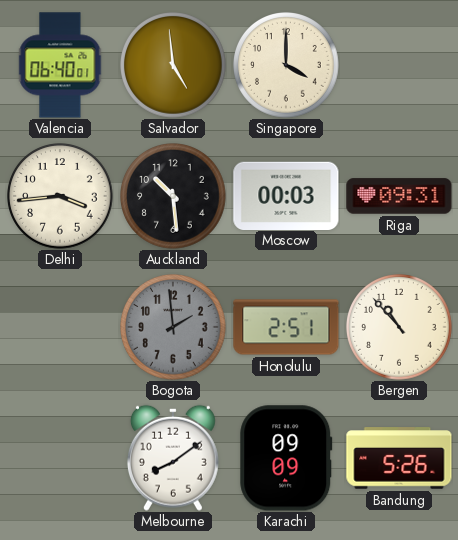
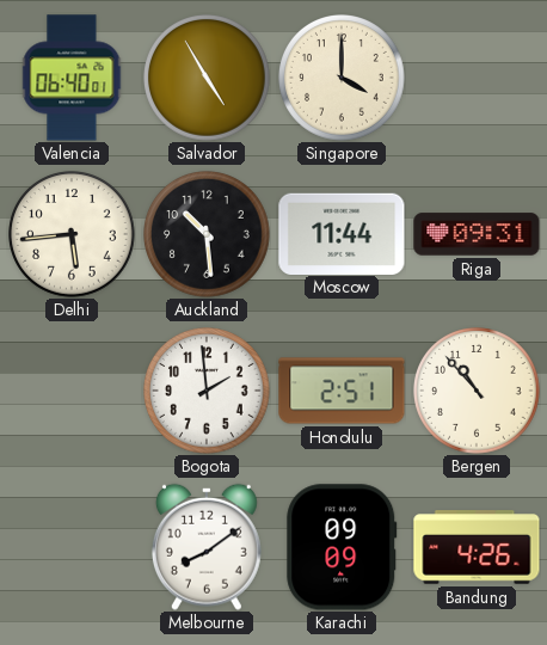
Salvador: 4:59 -> 4:55
Delhi: 3:44 -> 5:44
Moscow: 00:03 -> 11:44
Bogota dial: grey -> white
Bandung: 5:26 -> 4:26
